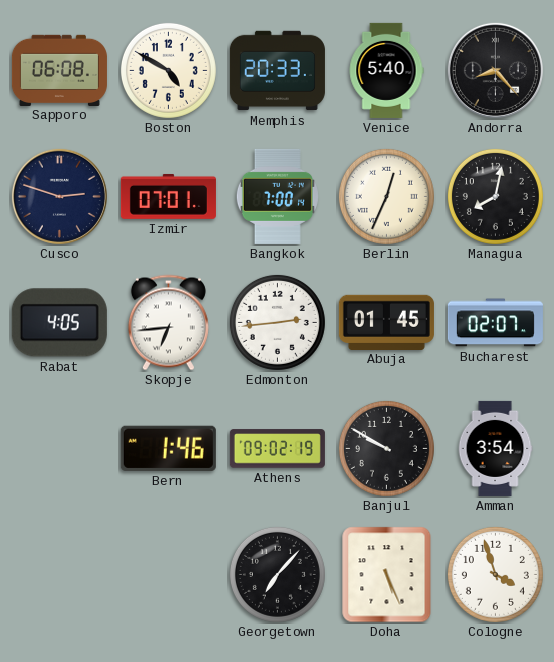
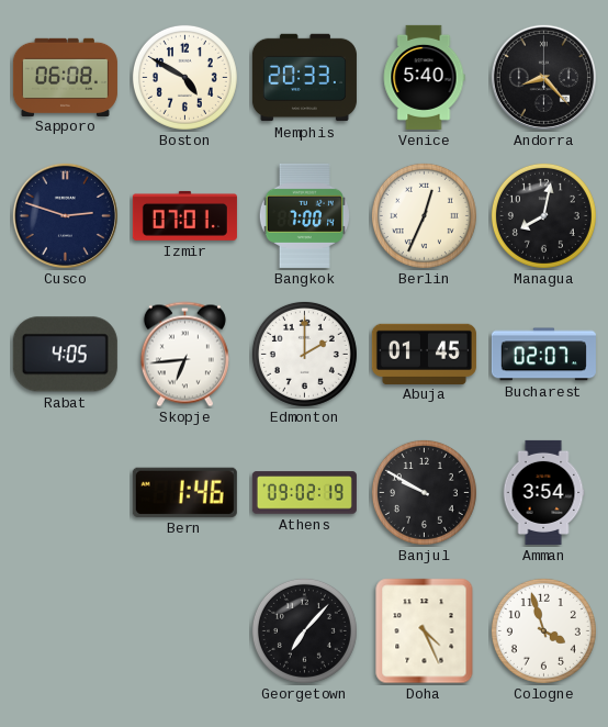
Edmonton: 2:44 -> 2:00
Doha: 5:26 -> 4:26
